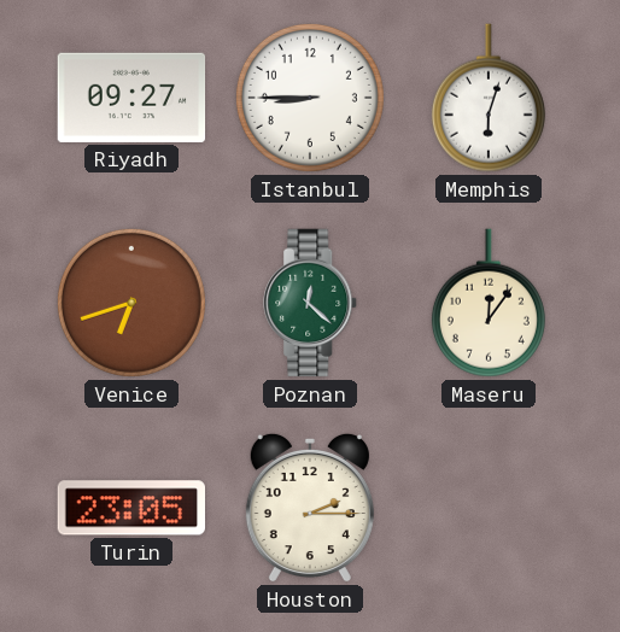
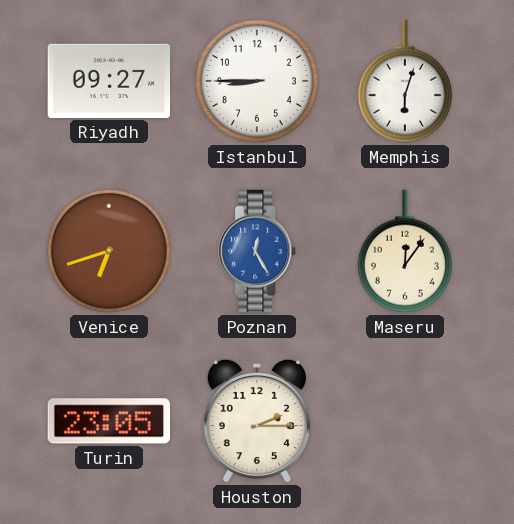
Poznan: 12:22 -> 12:25
Poznan dial: green -> blue
